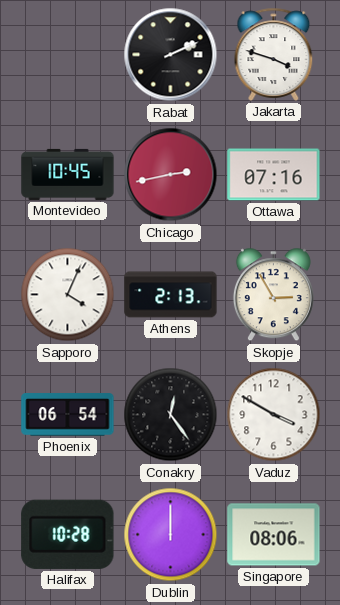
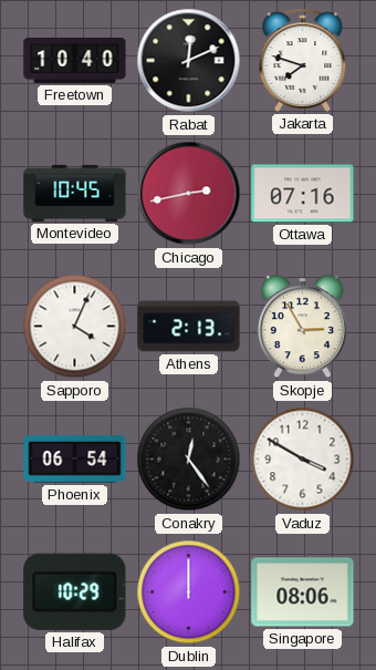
Freetown: none -> 10:40
Rabat: 2:11 -> 12:11
Jakarta: 3:48 -> 7:48
Halifax: 10:28 -> 10:29
